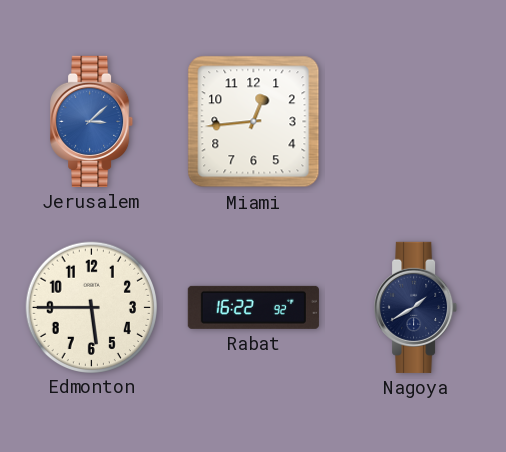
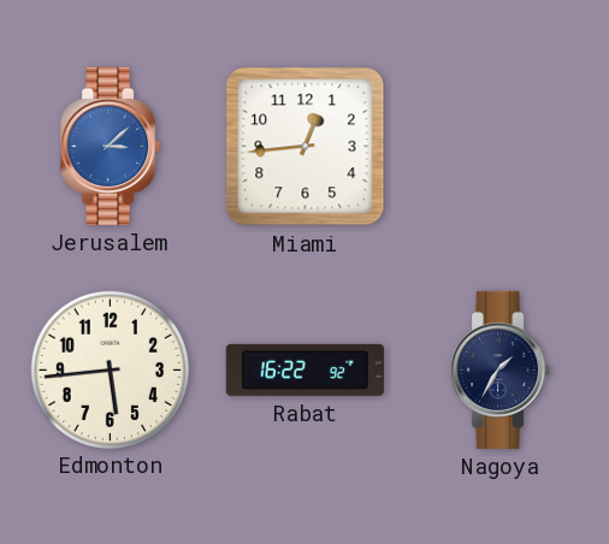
Edmonton: 5:45 -> 5:44
Nagoya: 1:40 -> 1:35
